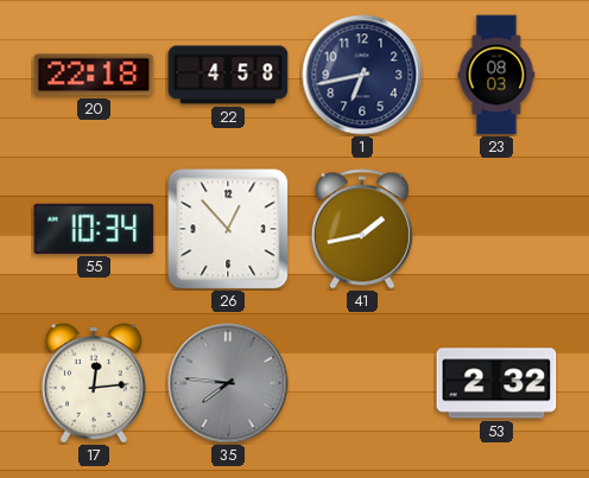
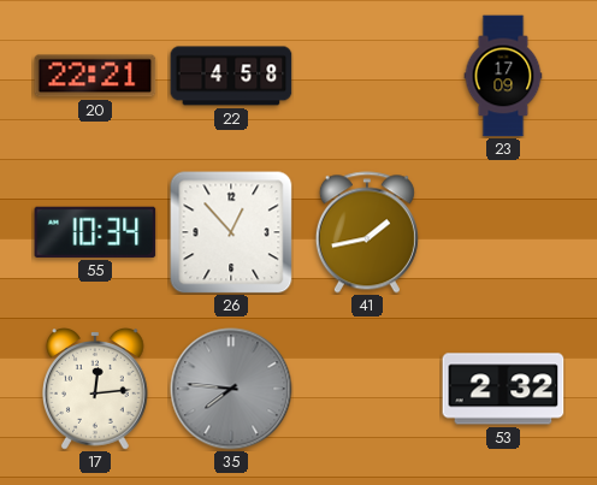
20: 22:18 -> 22:21
1: 6:43 -> none
23: 08:03 -> 17:09
